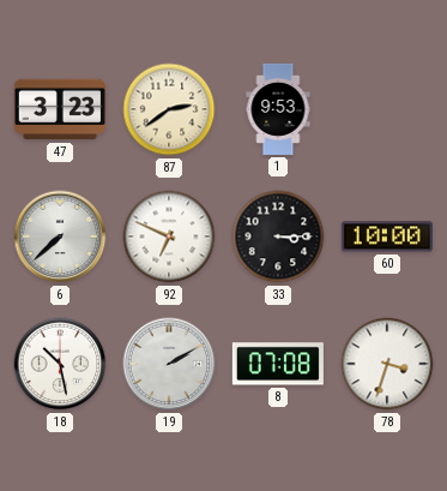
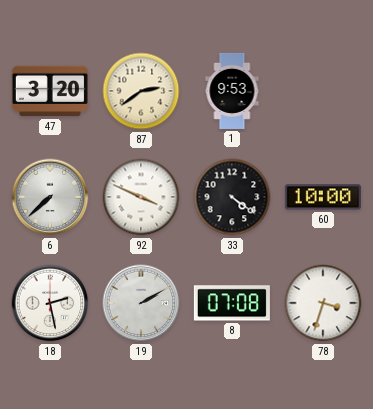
47: 3:23 -> 3:20
92: 6:49 -> 3:49
33: 3:15 -> 4:21
18: 10:28 -> 2:28
